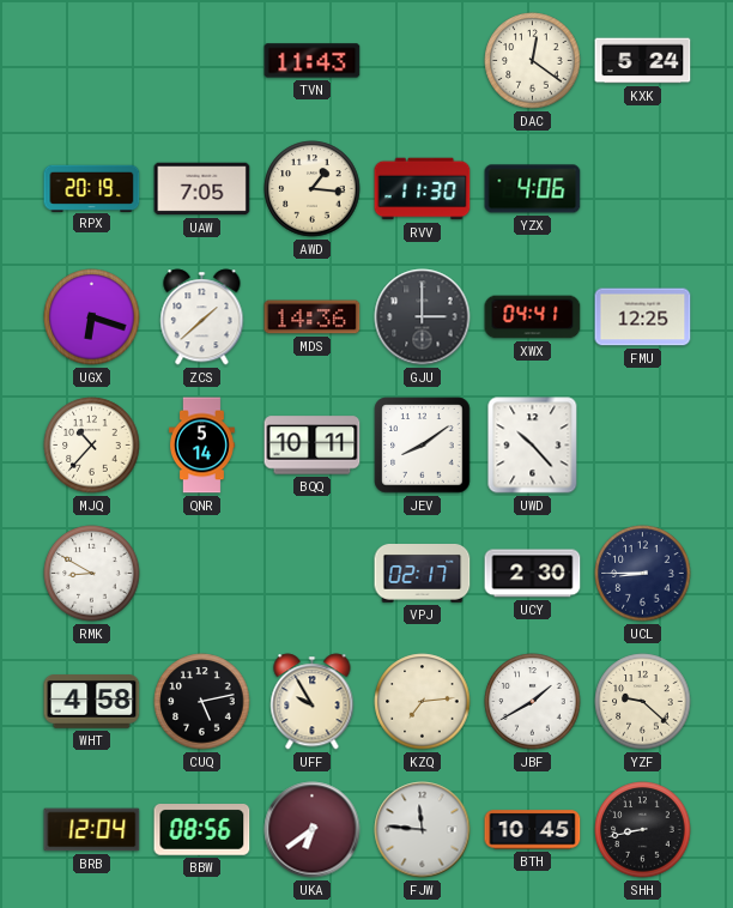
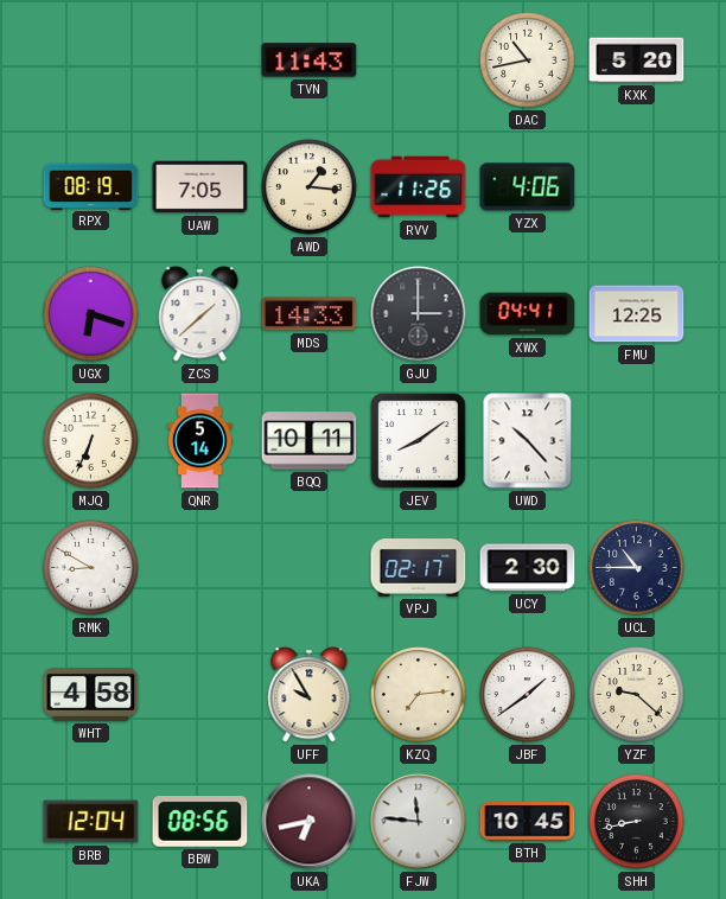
DAC: 12:21 -> 10:43
KXK: 5:24 -> 5:20
RPX: 20:19 -> 08:19
RVV: 11:30 -> 11:26
MDS: 14:36 -> 14:33
MJQ: 10:37 -> 6:34
UCL: 8:45 -> 10:45
CUQ: 5:13 -> none
JBF: 1:40 -> 1:39
UKA: 6:39 -> 6:43
